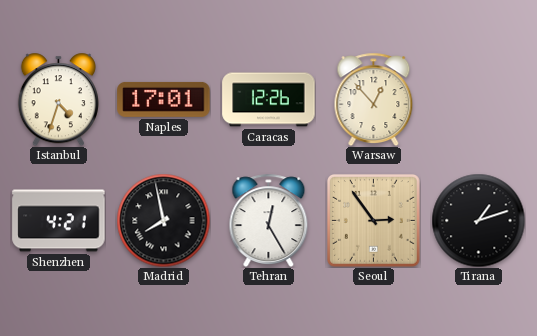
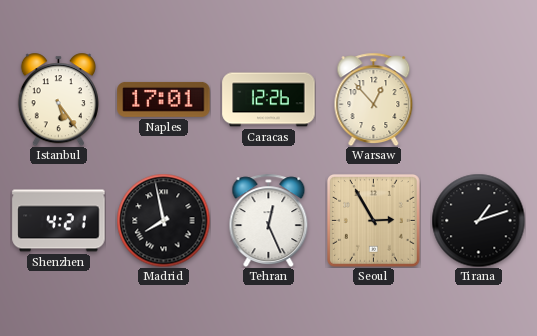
Istanbul: 4:33 -> 5:24
Tehran: 12:25 -> 12:26
Seoul: 2:54 -> 2:55
